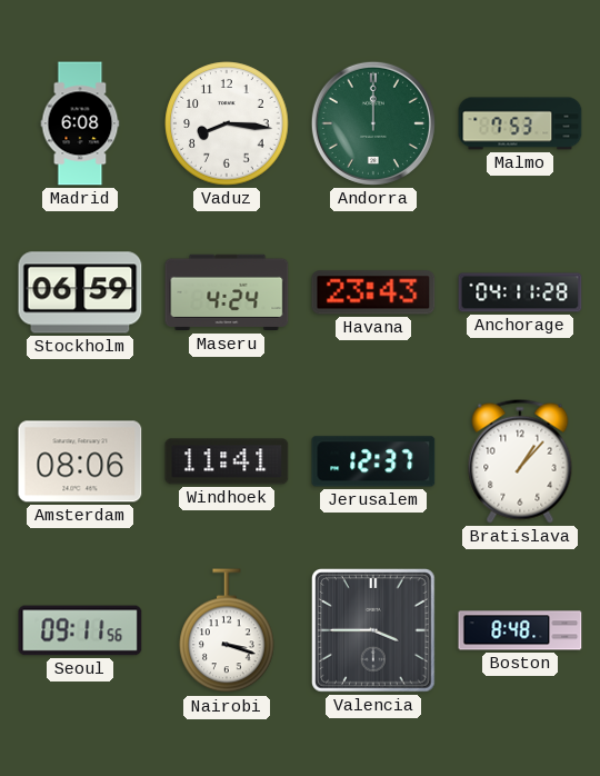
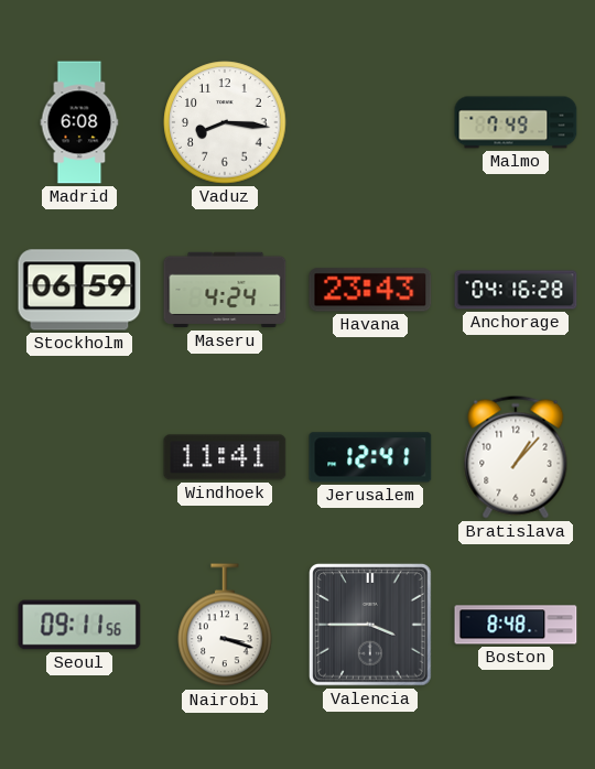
Andorra: 12:00 -> none
Malmo: 7:53 -> 7:49
Anchorage: 04:11 -> 04:16
Amsterdam: 08:06 -> none
Jerusalem: 12:37 -> 12:41
